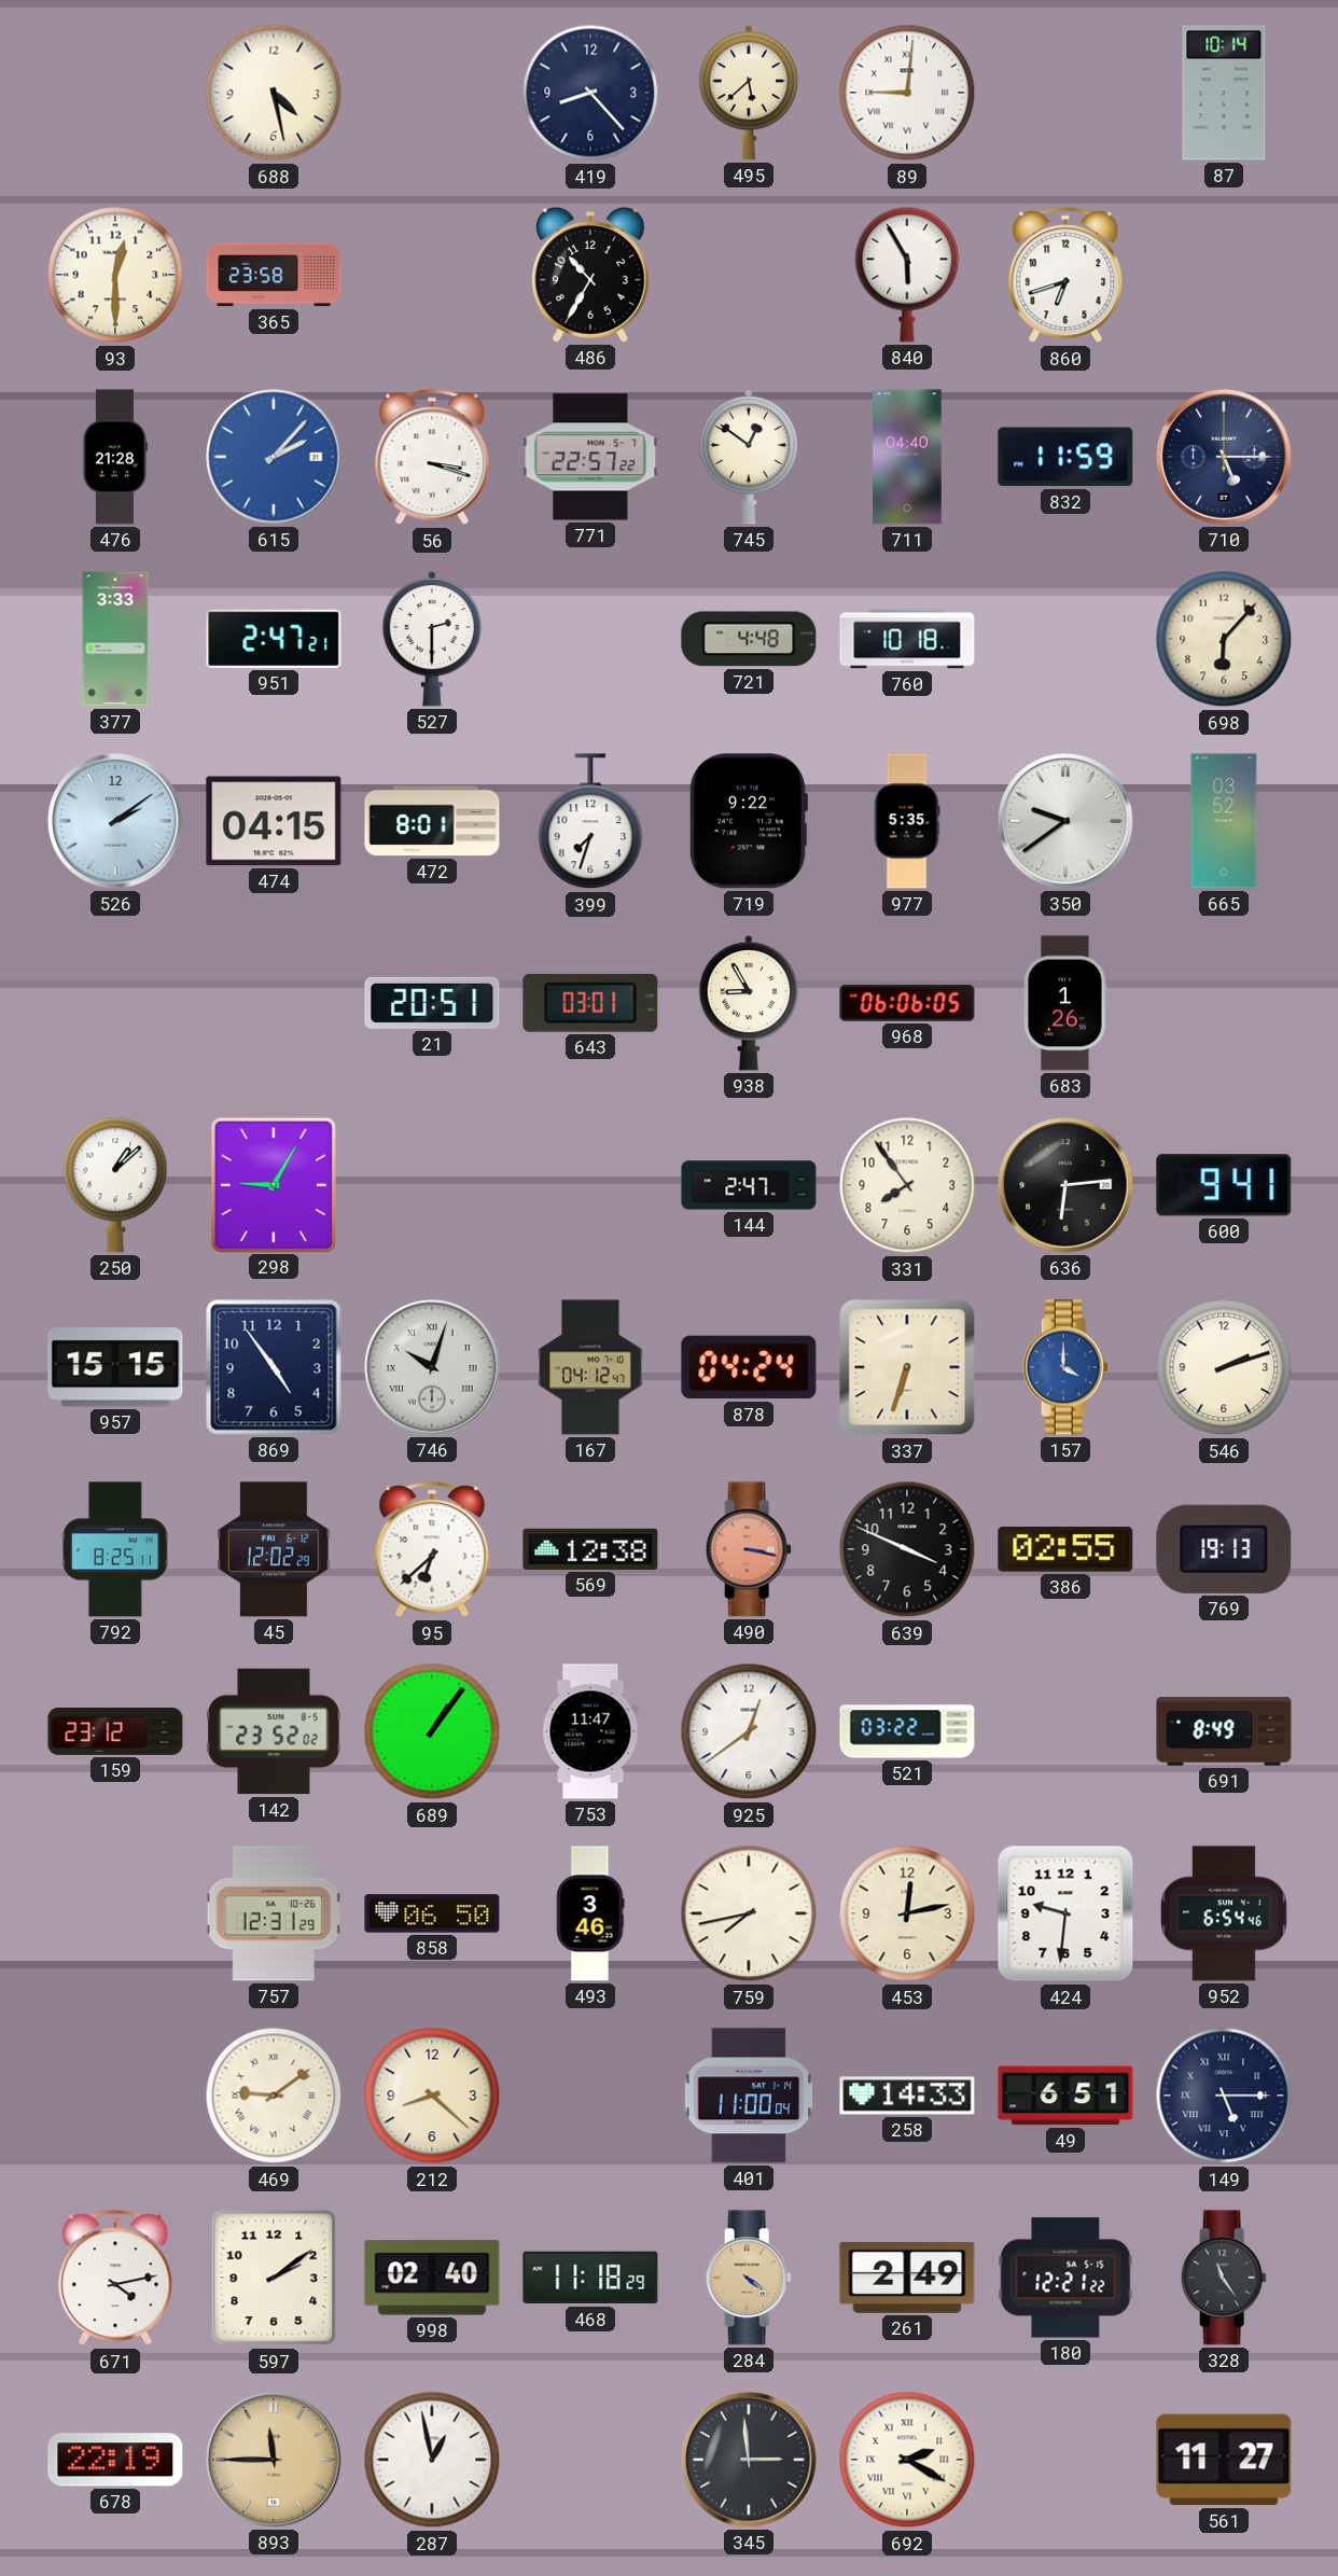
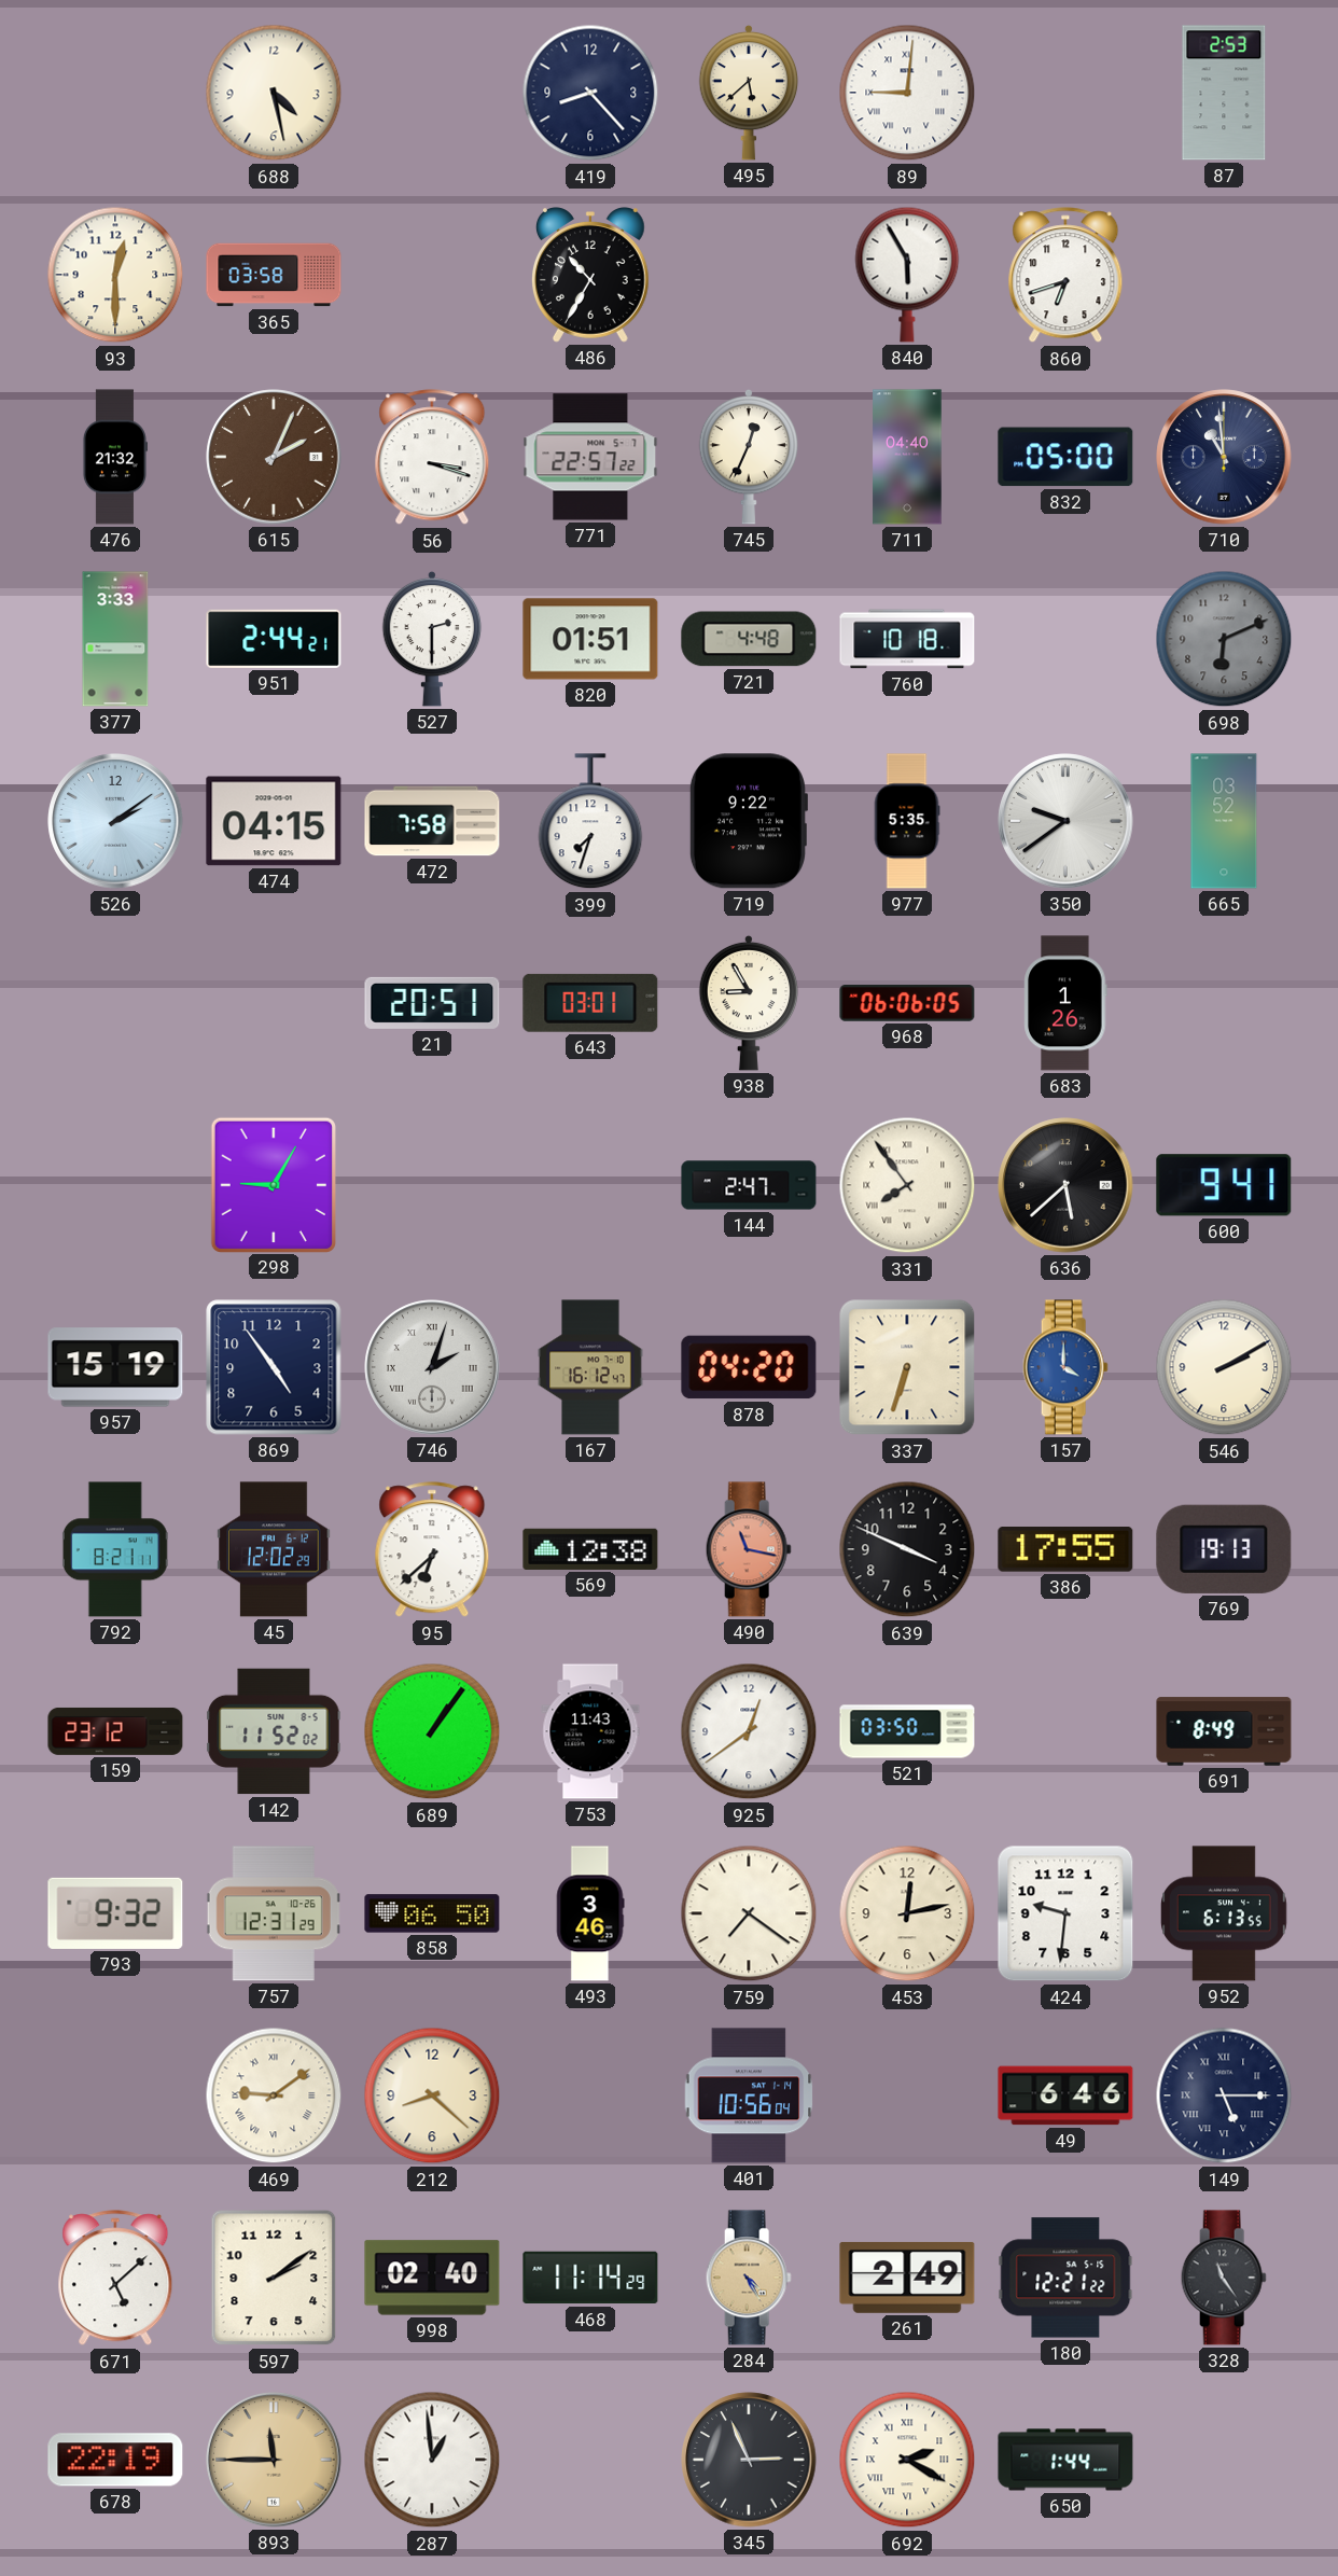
87: 10:14 -> 2:53
365: 23:58 -> 03:58
476: 21:28 -> 21:32
615: 2:07 -> 2:04
615 dial: blue -> brown
745: 12:51 -> 12:34
832: 11:59 -> 05:00
710: 5:15 -> 10:59
951: 2:47 -> 2:44
820: none -> 01:51
698: 6:07 -> 6:11
698 dial: cream -> grey
472: 8:01 -> 7:58
250: 1:08 -> none
331 numerals: Arabic -> Roman
636: 6:14 -> 5:38
957: 15:15 -> 15:19
746: 10:03 -> 2:03
167: 04:12 -> 16:12
878: 04:24 -> 04:20
546: 2:12 -> 2:10
792: 8:25 -> 8:21
490: 3:17 -> 11:17
386: 02:55 -> 17:55
142: 23:52 -> 11:52
753: 11:47 -> 11:43
521: 03:22 -> 03:50
793: none -> 9:32
759: 7:43 -> 7:21
952: 6:54 -> 6:13
401: 11:00 -> 10:56
258: 14:33 -> none
49: 6:51 -> 6:46
671: 4:13 -> 5:08
468: 11:18 -> 11:14
284: 4:21 -> 4:25
287: 12:58 -> 12:59
345: 2:59 -> 2:56
650: none -> 1:44
561: 11:27 -> none
